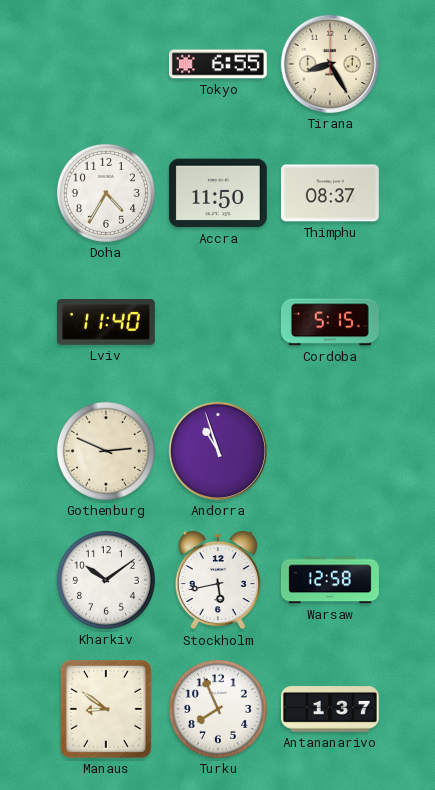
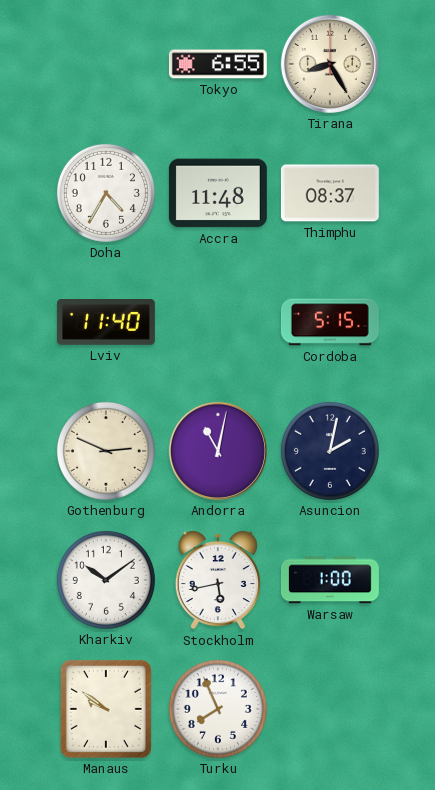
Accra: 11:50 -> 11:48
Andorra: 10:57 -> 11:02
Asuncion: none -> 2:02
Warsaw: 12:58 -> 1:00
Manaus: 8:51 -> 9:51
Antananarivo: 1:37 -> none
